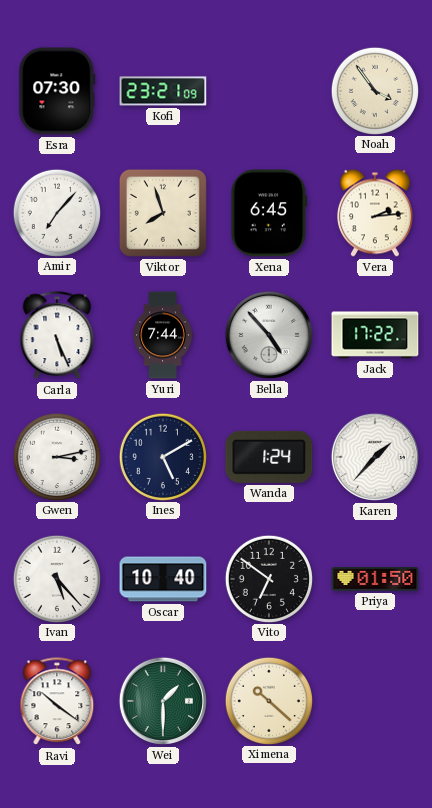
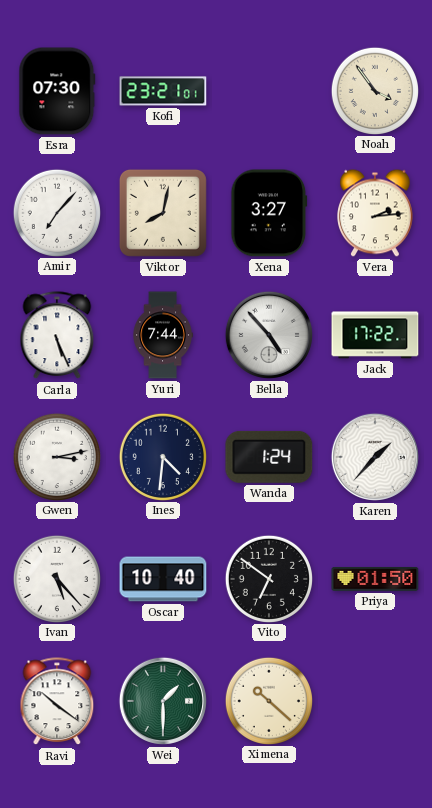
Kofi: 23:21:09 -> 23:21:01
Viktor: 7:57 -> 8:02
Xena: 6:45 -> 3:27
Ines: 5:10 -> 4:31
